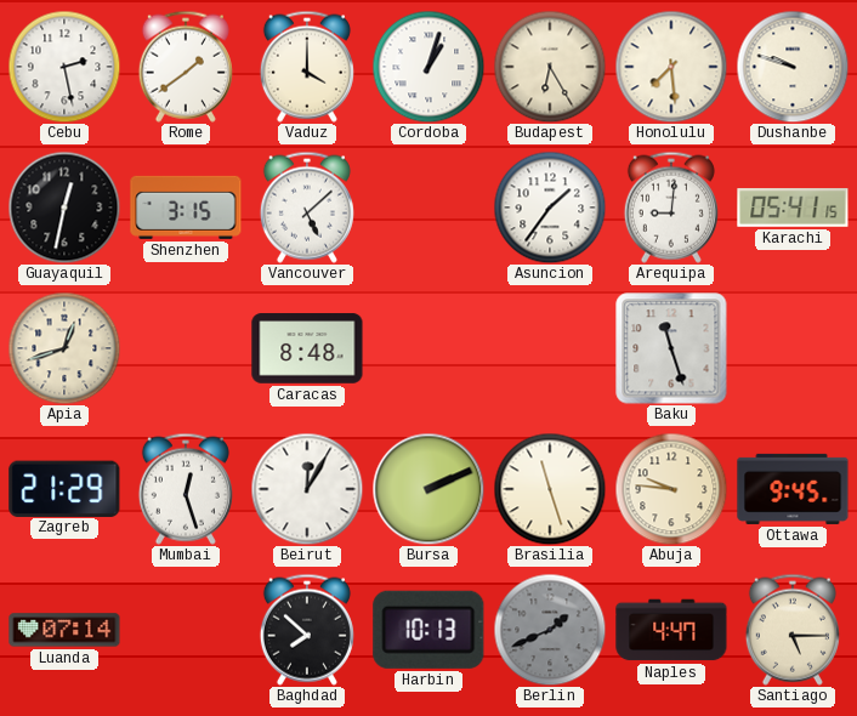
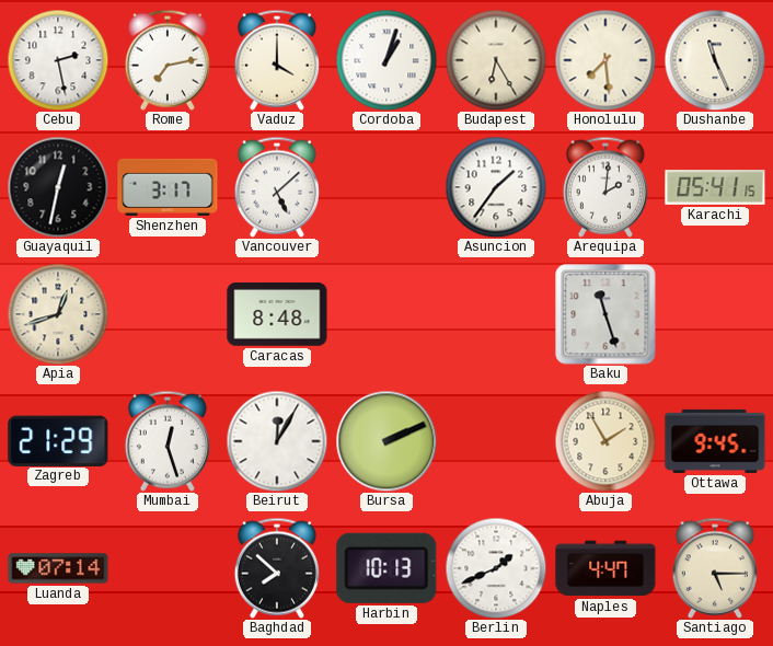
Rome: 1:39 -> 7:13
Dushanbe: 9:48 -> 11:26
Shenzhen: 3:15 -> 3:17
Arequipa: 9:01 -> 2:01
Brasilia: 11:27 -> none
Abuja: 9:46 -> 1:55
Berlin dial: grey -> white
